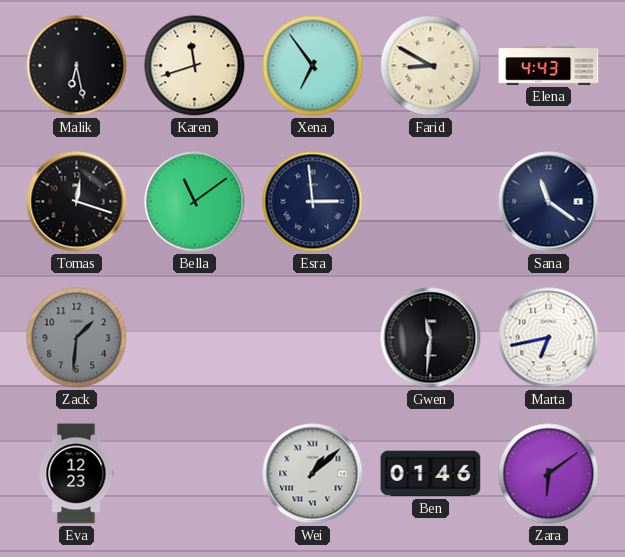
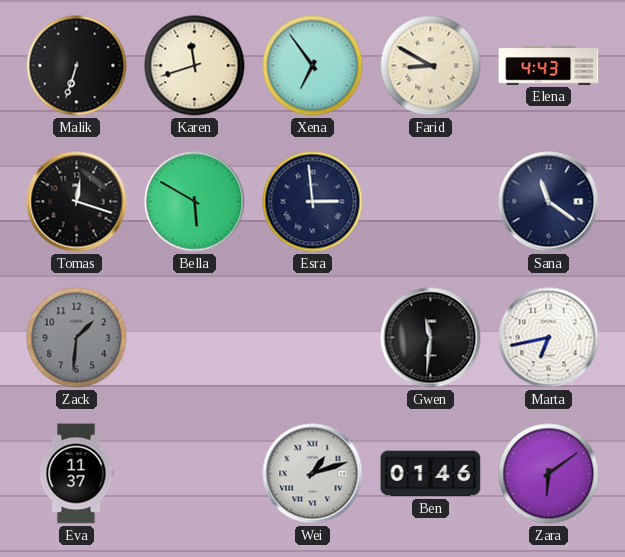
Malik: 6:28 -> 6:33
Bella: 11:09 -> 5:50
Eva: 12:23 -> 11:37
Wei: 1:08 -> 1:12
